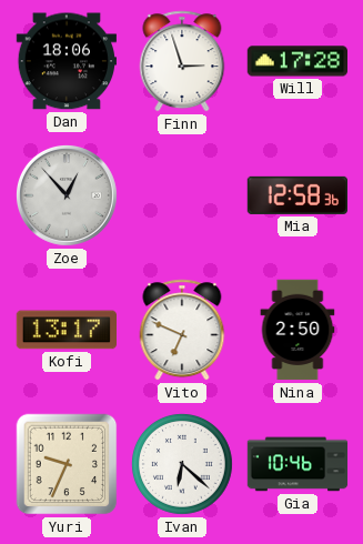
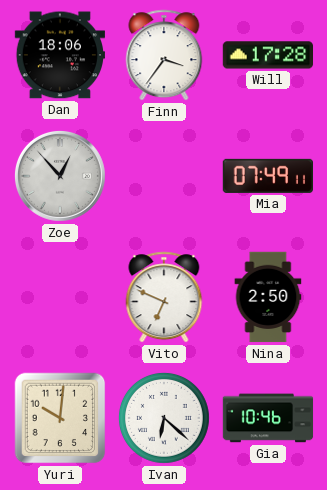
Finn: 2:57 -> 3:36
Mia: 12:58 -> 07:49
Kofi: 13:17 -> none
Yuri: 9:34 -> 10:01
